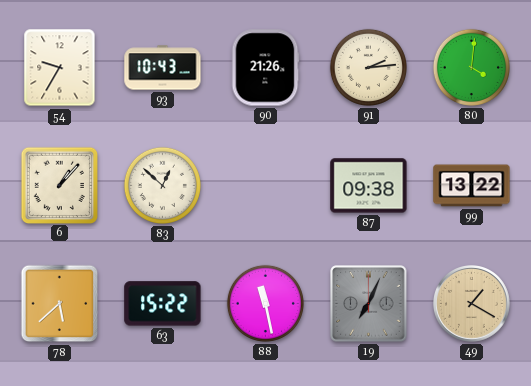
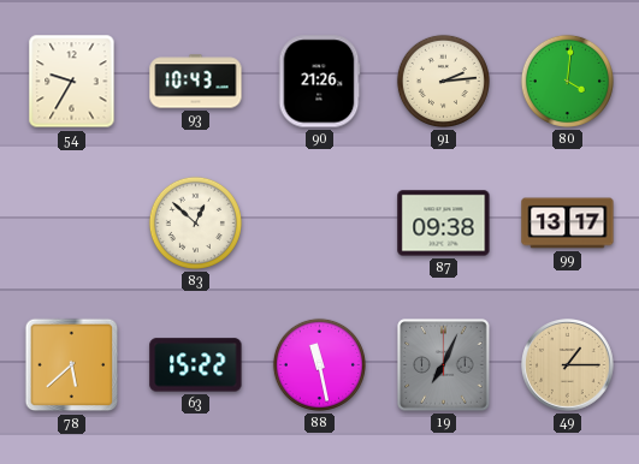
6: 1:07 -> none
99: 13:22 -> 13:17
49: 1:20 -> 1:15
